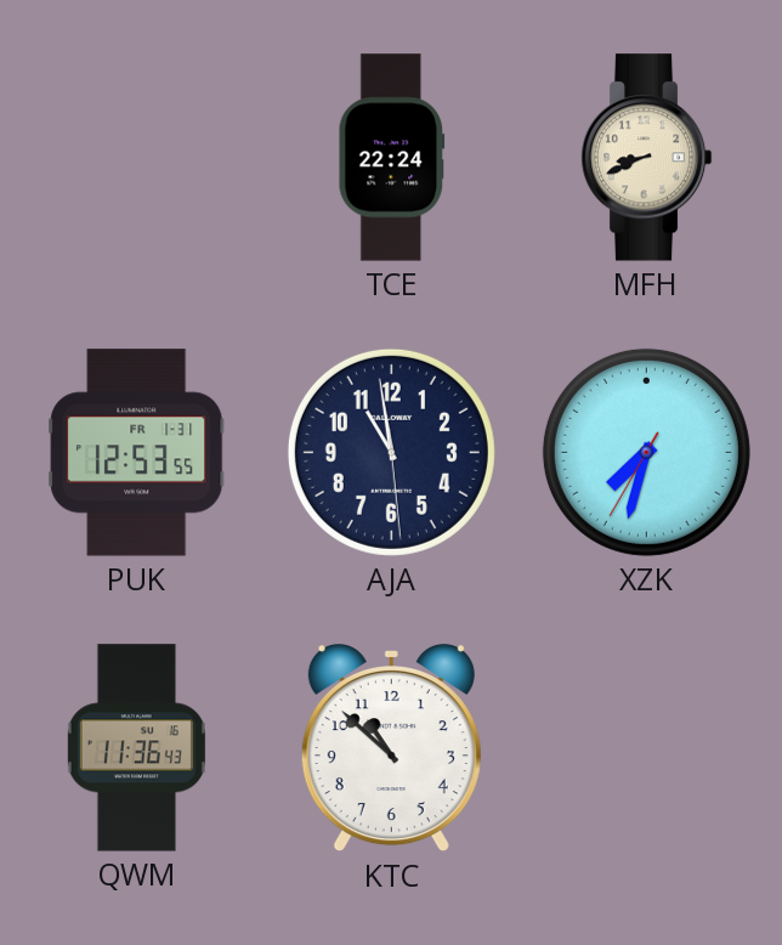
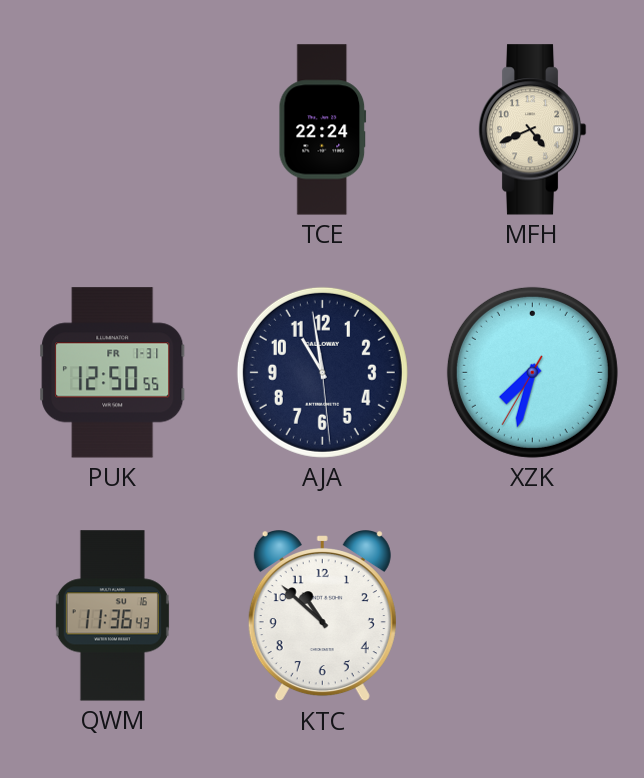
MFH: 8:41 -> 4:41
PUK: 12:53 -> 12:50
